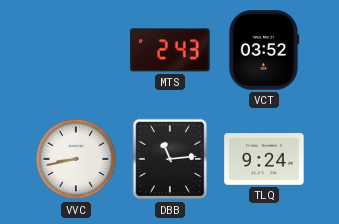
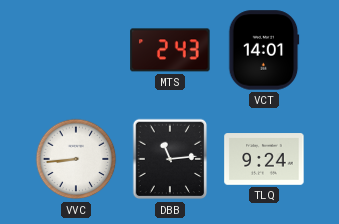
VCT: 03:52 -> 14:01
VVC: 8:43 -> 8:44
